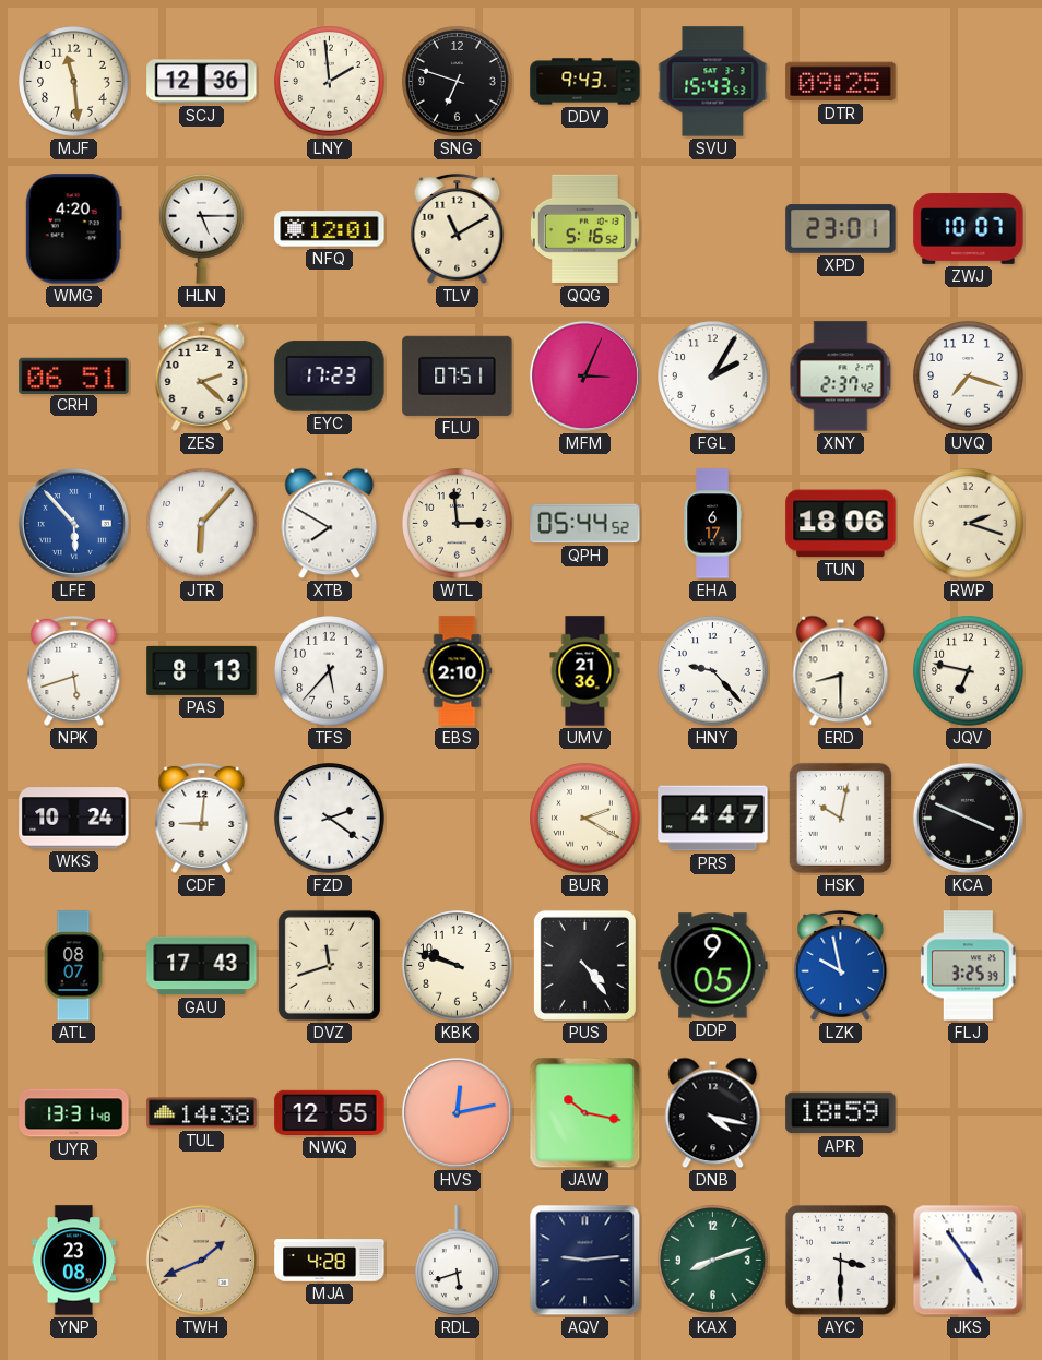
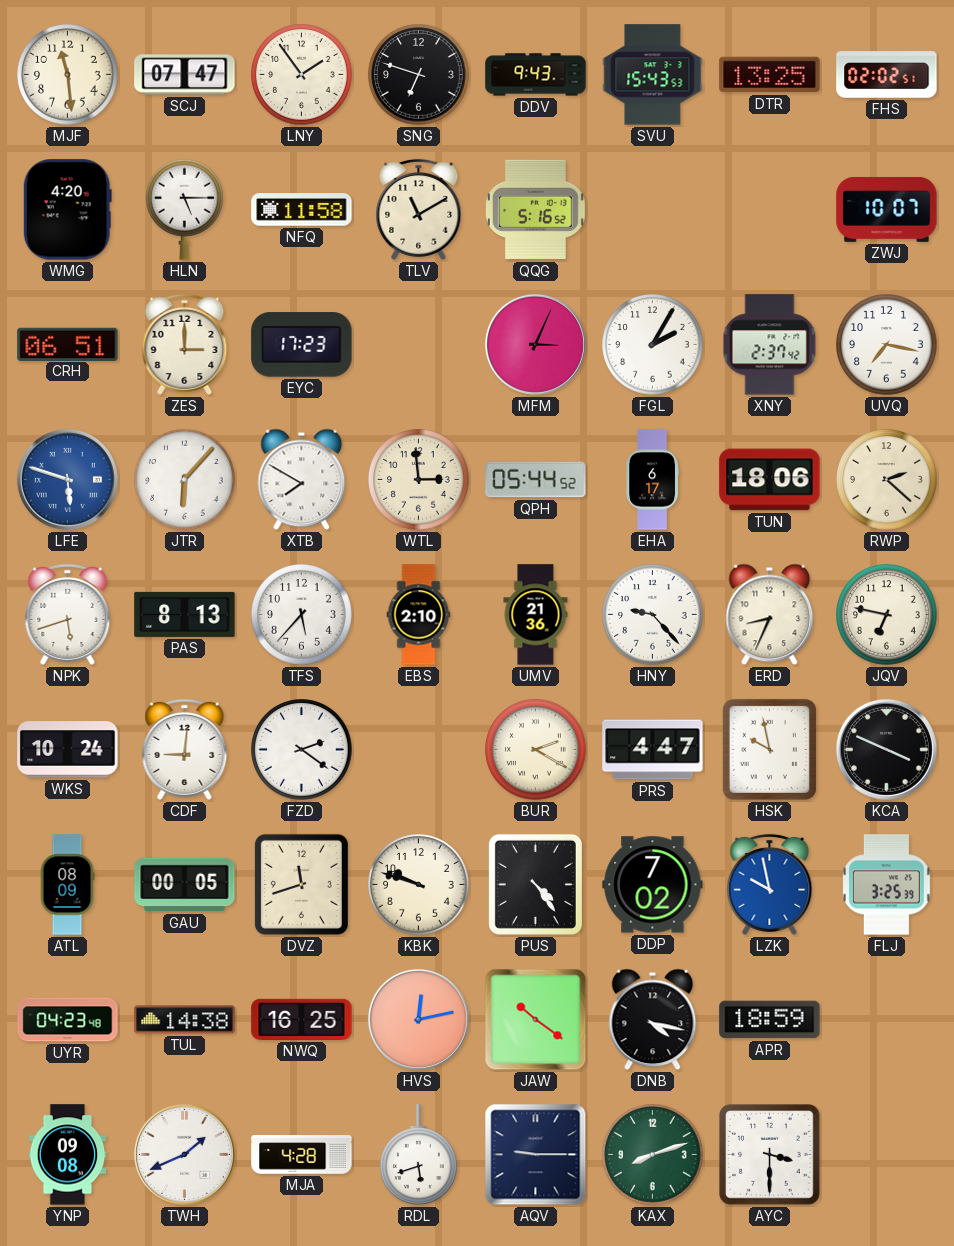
SCJ: 12:36 -> 07:47
LNY: 1:59 -> 1:54
DTR: 09:25 -> 13:25
FHS: none -> 02:02
NFQ: 12:01 -> 11:58
XPD: 23:01 -> none
ZES: 2:22 -> 3:00
FLU: 07:51 -> none
UVQ: 7:18 -> 7:17
LFE: 5:53 -> 5:48
RWP: 2:18 -> 2:22
ERD: 8:30 -> 8:34
HSK: 10:02 -> 9:58
ATL: 08:07 -> 08:09
GAU: 17:43 -> 00:05
DDP: 9:05 -> 7:02
UYR: 13:31 -> 04:23
NWQ: 12:55 -> 16:25
JAW: 10:17 -> 10:21
YNP: 23:08 -> 09:08
TWH dial: champagne -> white
AQV: 9:14 -> 9:15
JKS: 4:54 -> none
